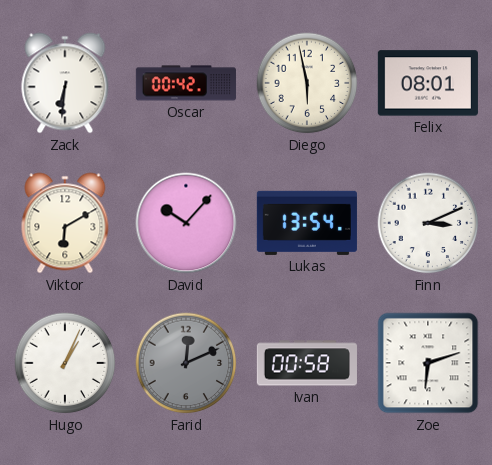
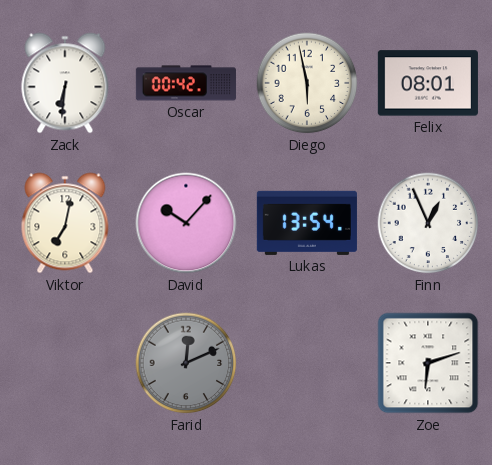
Viktor: 6:10 -> 7:02
Finn: 3:11 -> 12:56
Hugo: 1:04 -> none
Ivan: 00:58 -> none
